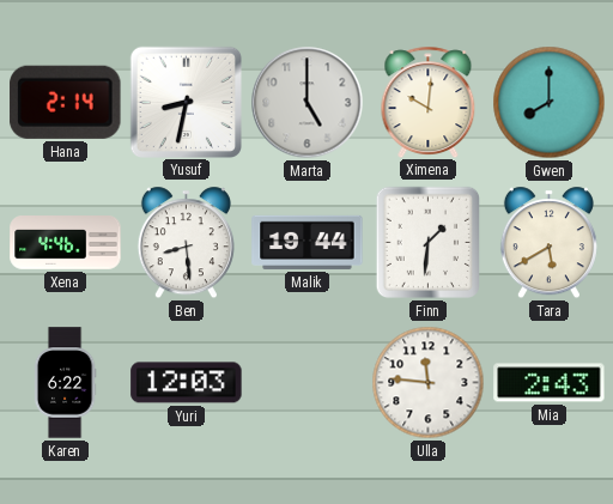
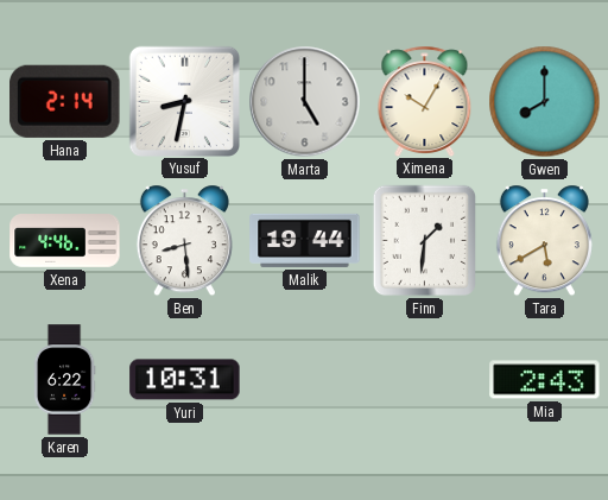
Ximena: 10:01 -> 10:05
Yuri: 12:03 -> 10:31
Ulla: 11:46 -> none
